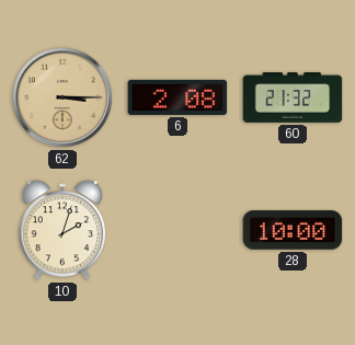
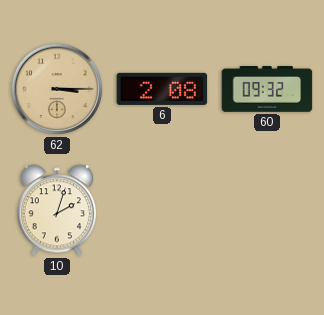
60: 21:32 -> 09:32
28: 10:00 -> none
